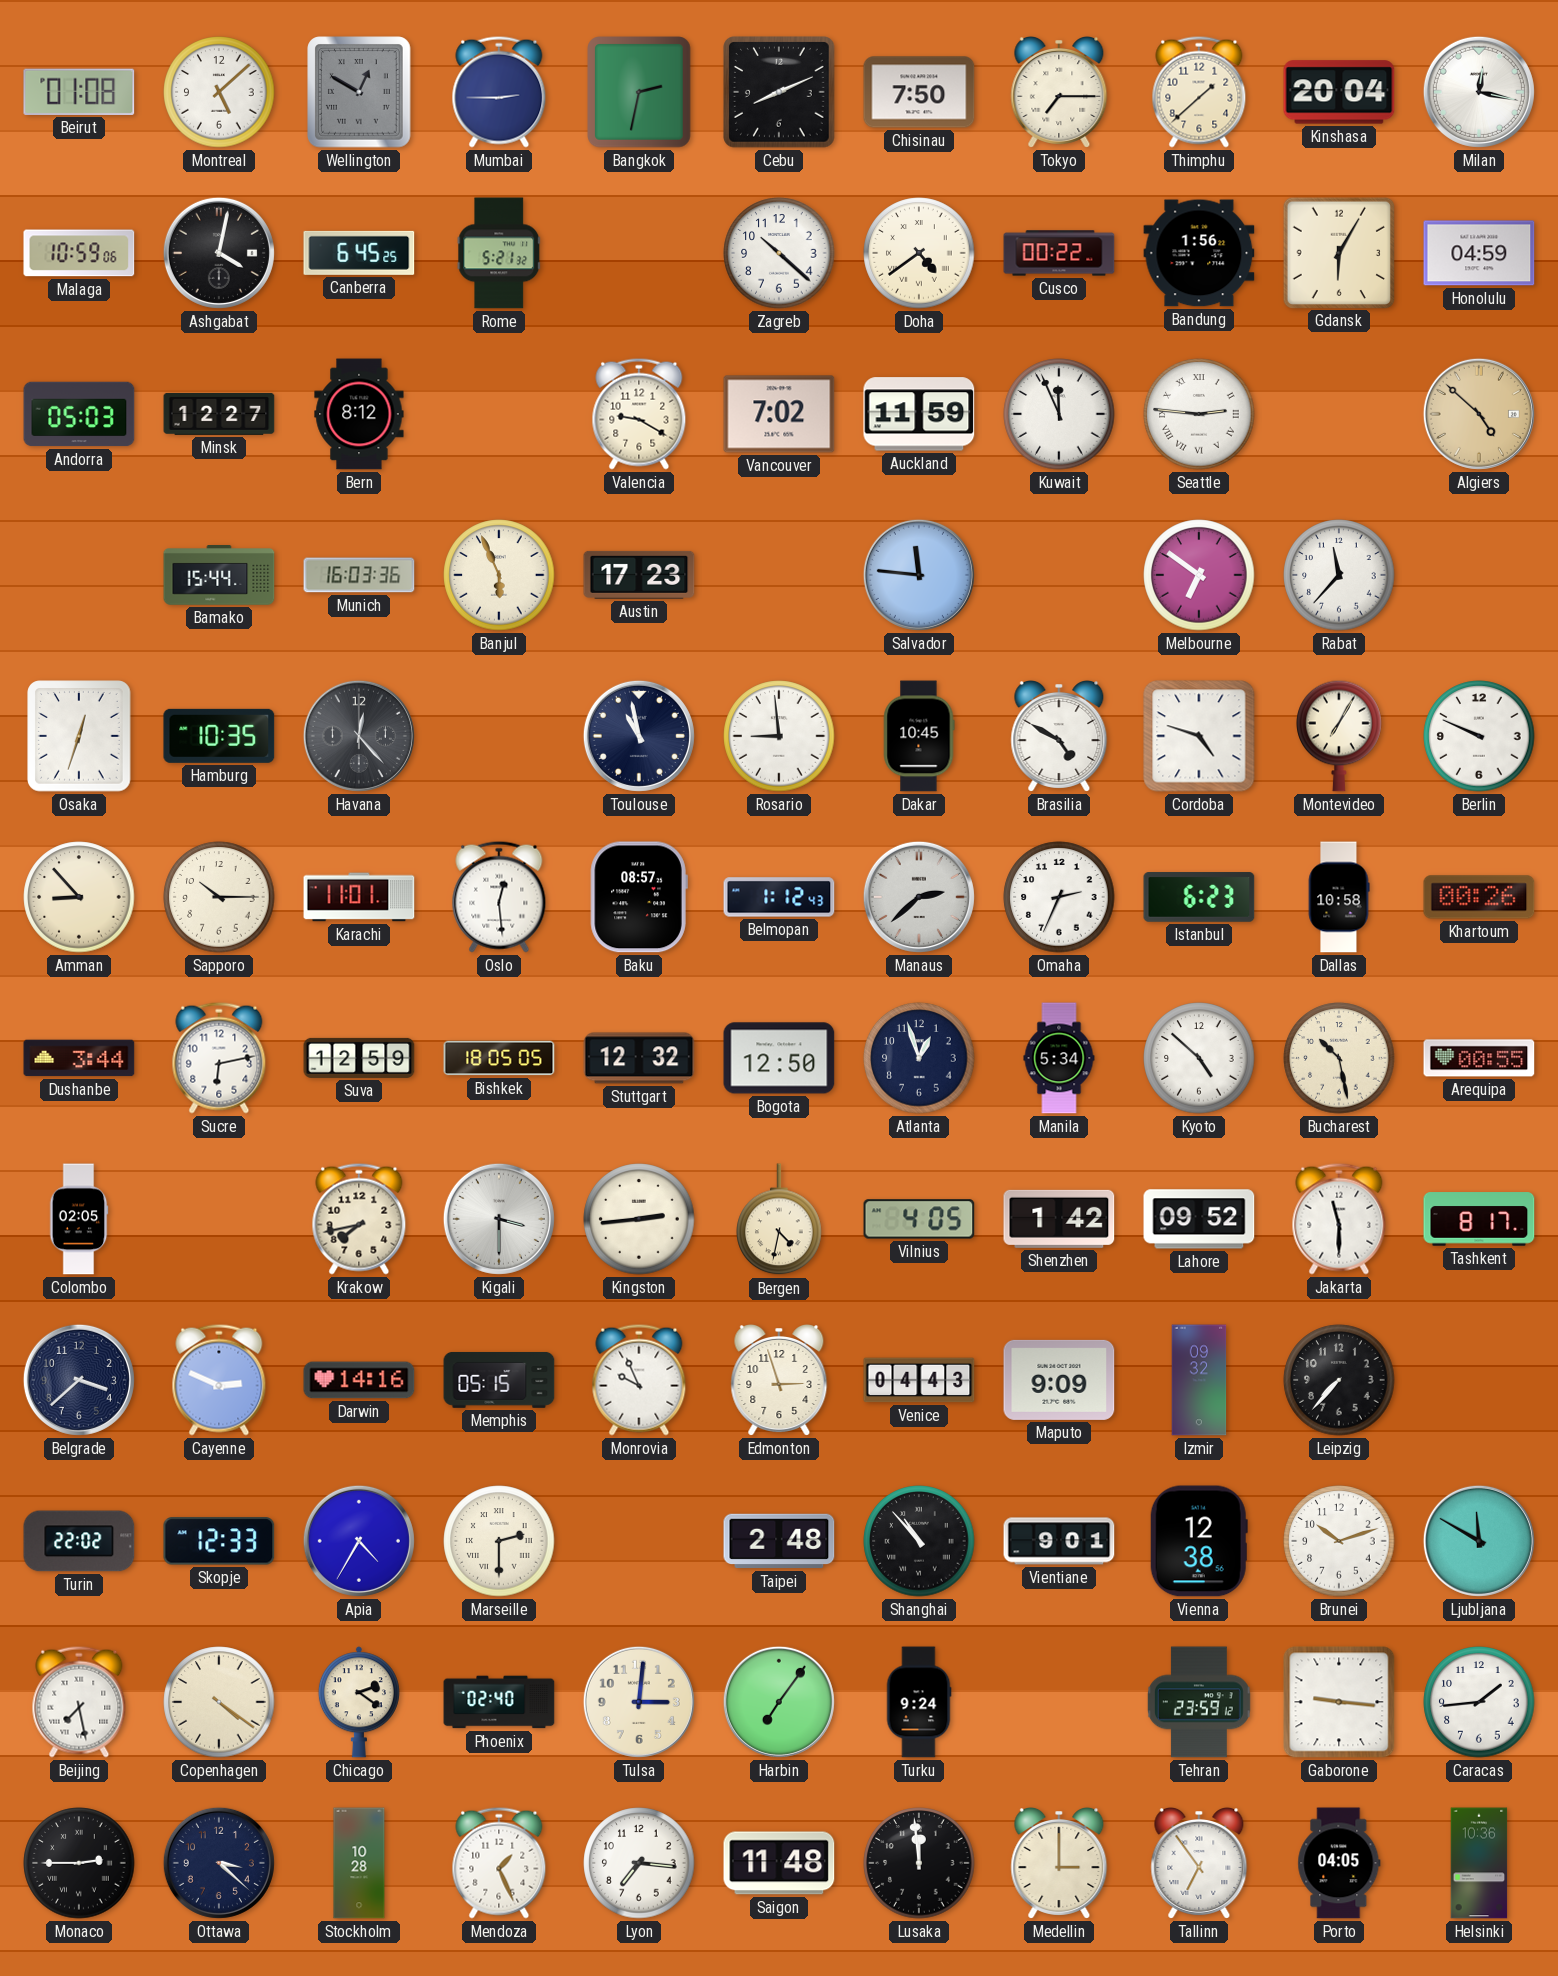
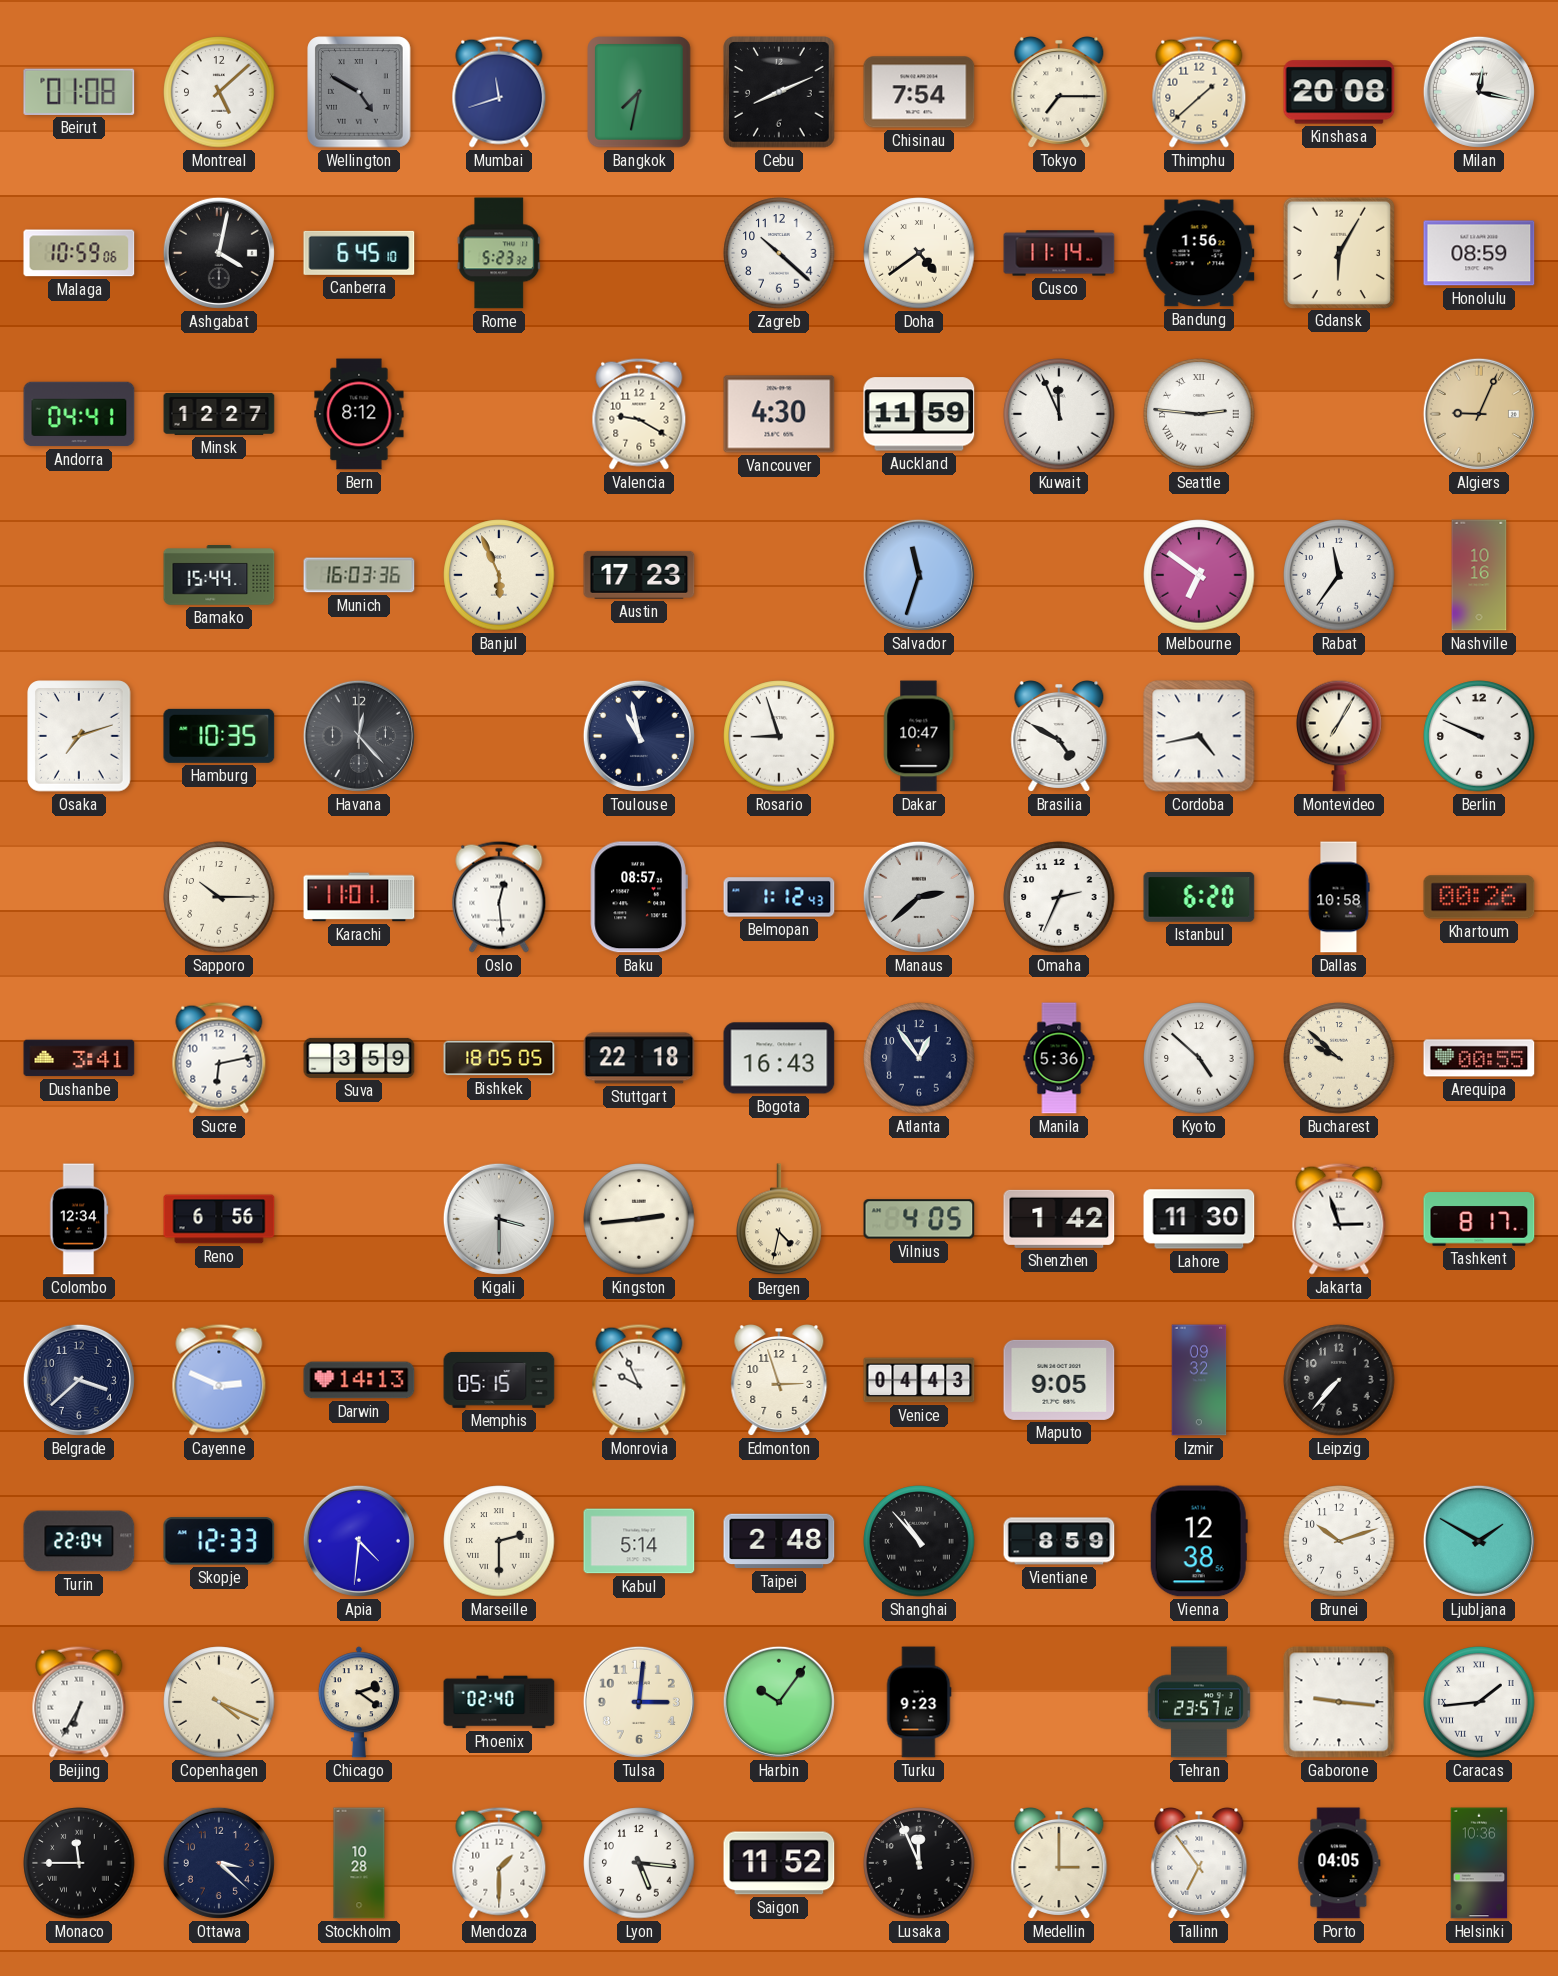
Wellington: 12:50 -> 4:50
Mumbai: 2:45 -> 11:42
Bangkok: 2:32 -> 7:32
Chisinau: 7:50 -> 7:54
Kinshasa: 20:04 -> 20:08
Canberra: 6:45:25 -> 6:45:10
Rome: 5:21 -> 5:23
Cusco: 00:22 -> 11:14
Honolulu: 04:59 -> 08:59
Andorra: 05:03 -> 04:41
Vancouver: 7:02 -> 4:30
Algiers: 4:52 -> 9:04
Salvador: 11:46 -> 11:33
Rabat: 11:37 -> 11:36
Nashville: none -> 10:16
Osaka: 12:33 -> 7:12
Rosario: 8:59 -> 8:57
Dakar: 10:45 -> 10:47
Cordoba: 4:48 -> 4:43
Amman: 8:53 -> none
Istanbul: 6:23 -> 6:20
Dushanbe: 3:44 -> 3:41
Suva: 12:59 -> 3:59
Stuttgart: 12:32 -> 22:18
Bogota: 12:50 -> 16:43
Atlanta: 12:57 -> 12:54
Manila: 5:34 -> 5:36
Bucharest: 10:28 -> 9:52
Colombo: 02:05 -> 12:34
Reno: none -> 6:56
Krakow: 7:43 -> none
Lahore: 09:52 -> 11:30
Jakarta: 11:30 -> 2:57
Darwin: 14:16 -> 14:13
Maputo: 9:09 -> 9:05
Turin: 22:02 -> 22:04
Apia: 4:35 -> 4:31
Kabul: none -> 5:14
Vientiane: 9:01 -> 8:59
Ljubljana: 11:50 -> 1:50
Beijing: 7:28 -> 6:35
Copenhagen: 4:21 -> 4:19
Harbin: 7:06 -> 10:06
Turku: 9:24 -> 9:23
Tehran: 23:59 -> 23:57
Caracas numerals: Arabic -> Roman
Monaco: 2:45 -> 11:45
Mendoza: 1:26 -> 1:30
Lyon: 7:16 -> 5:16
Saigon: 11:48 -> 11:52
Lusaka: 11:59 -> 11:56
